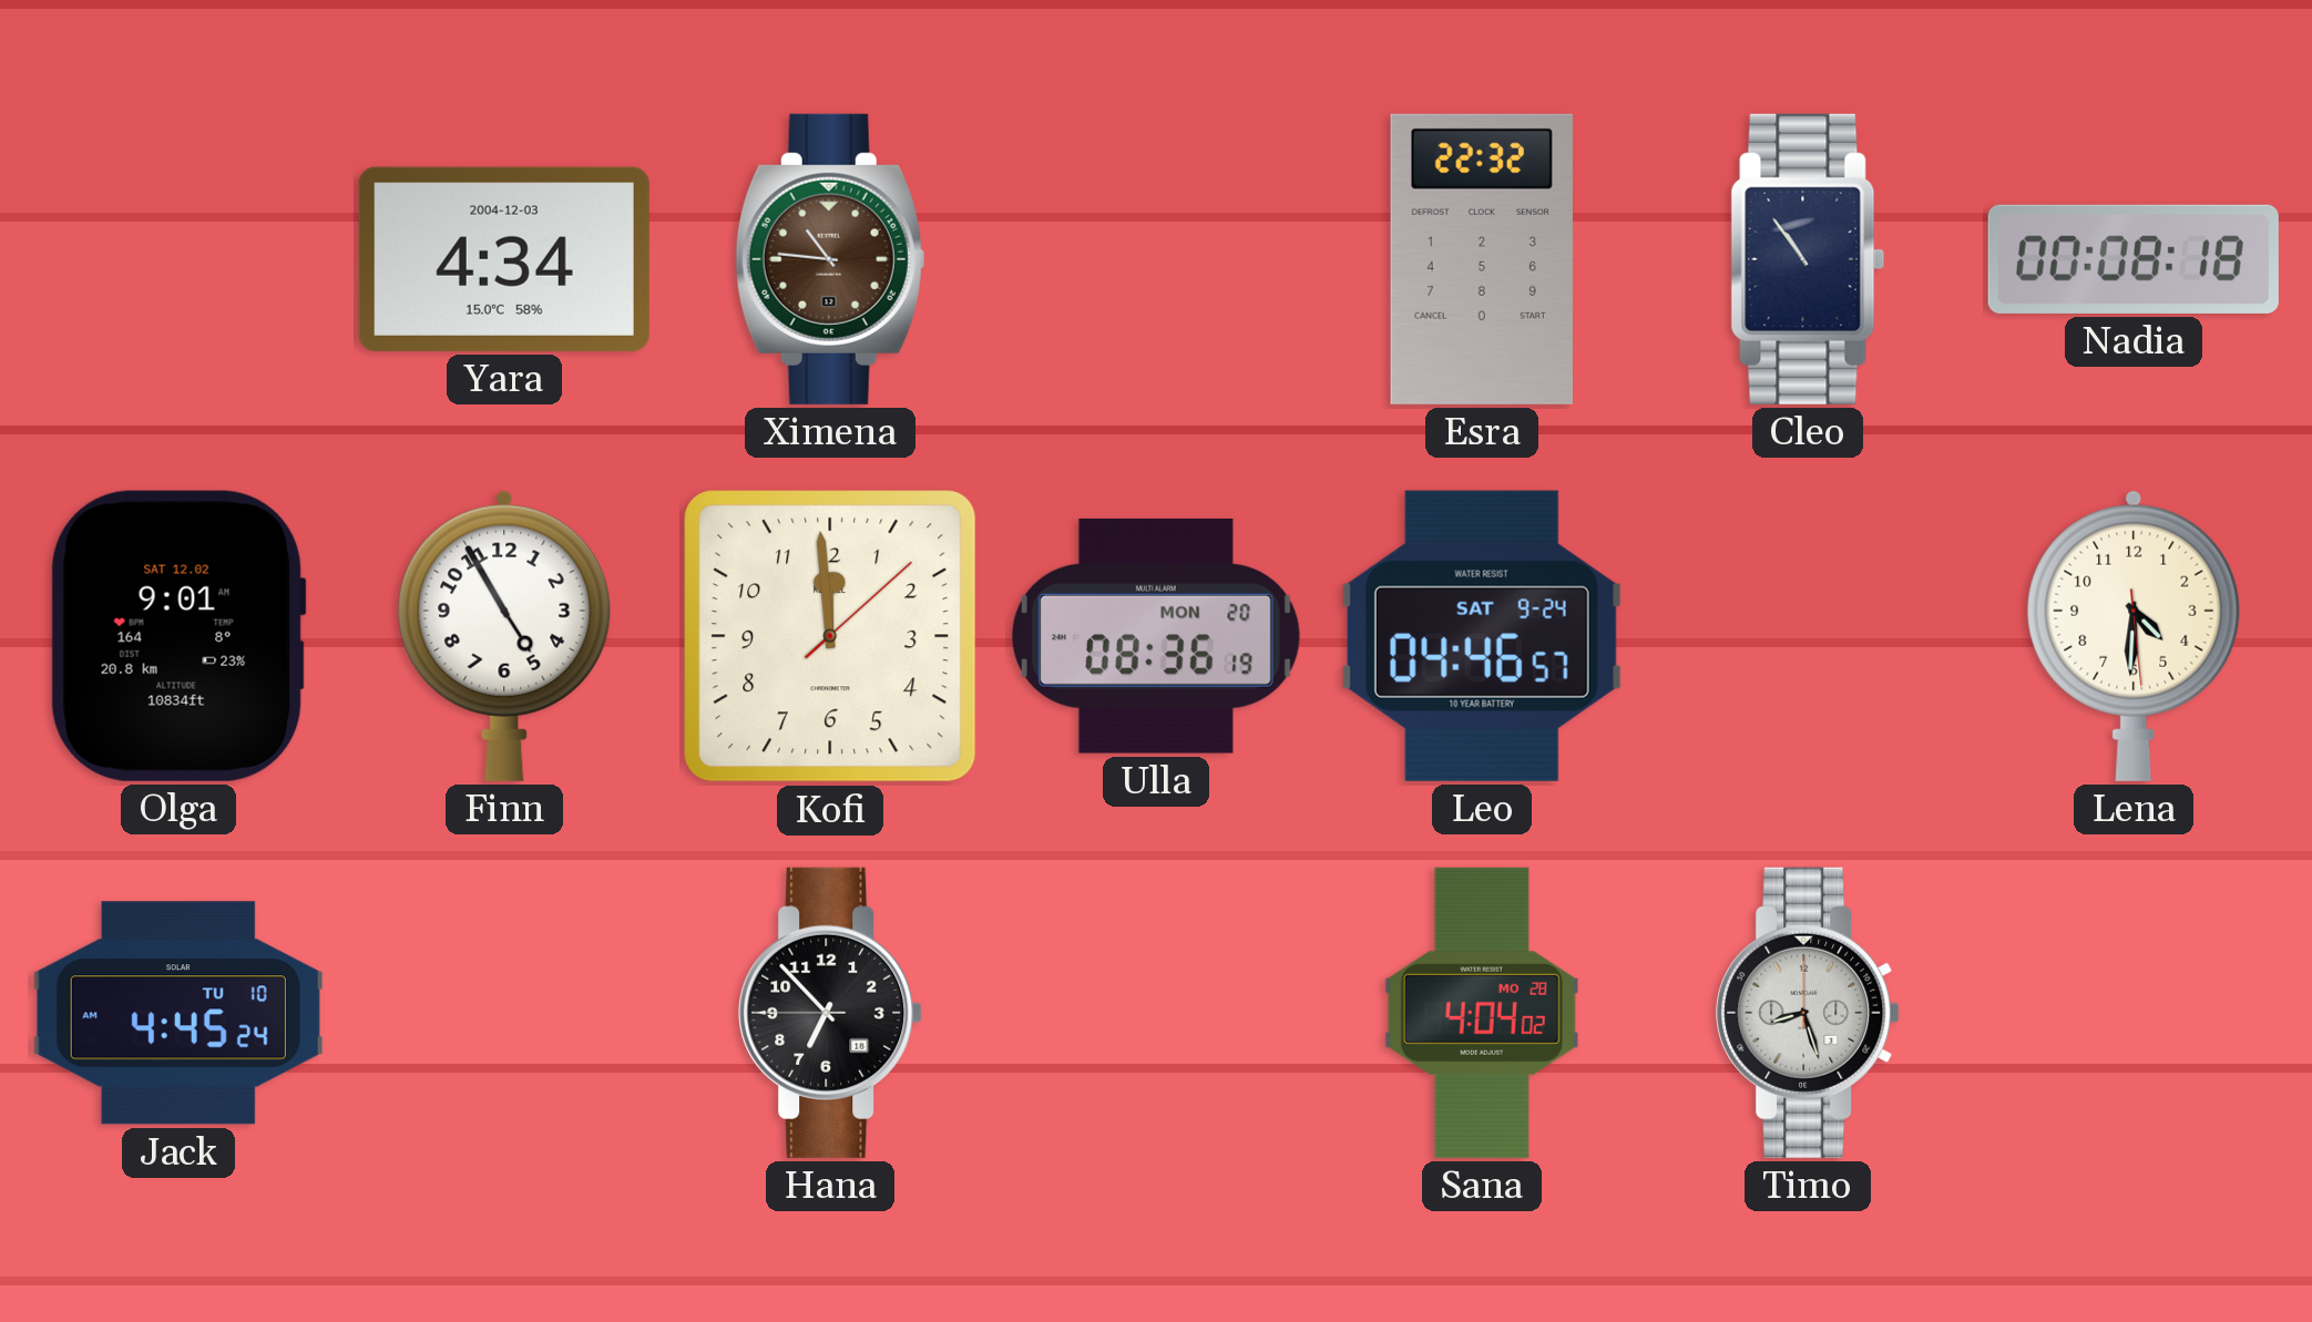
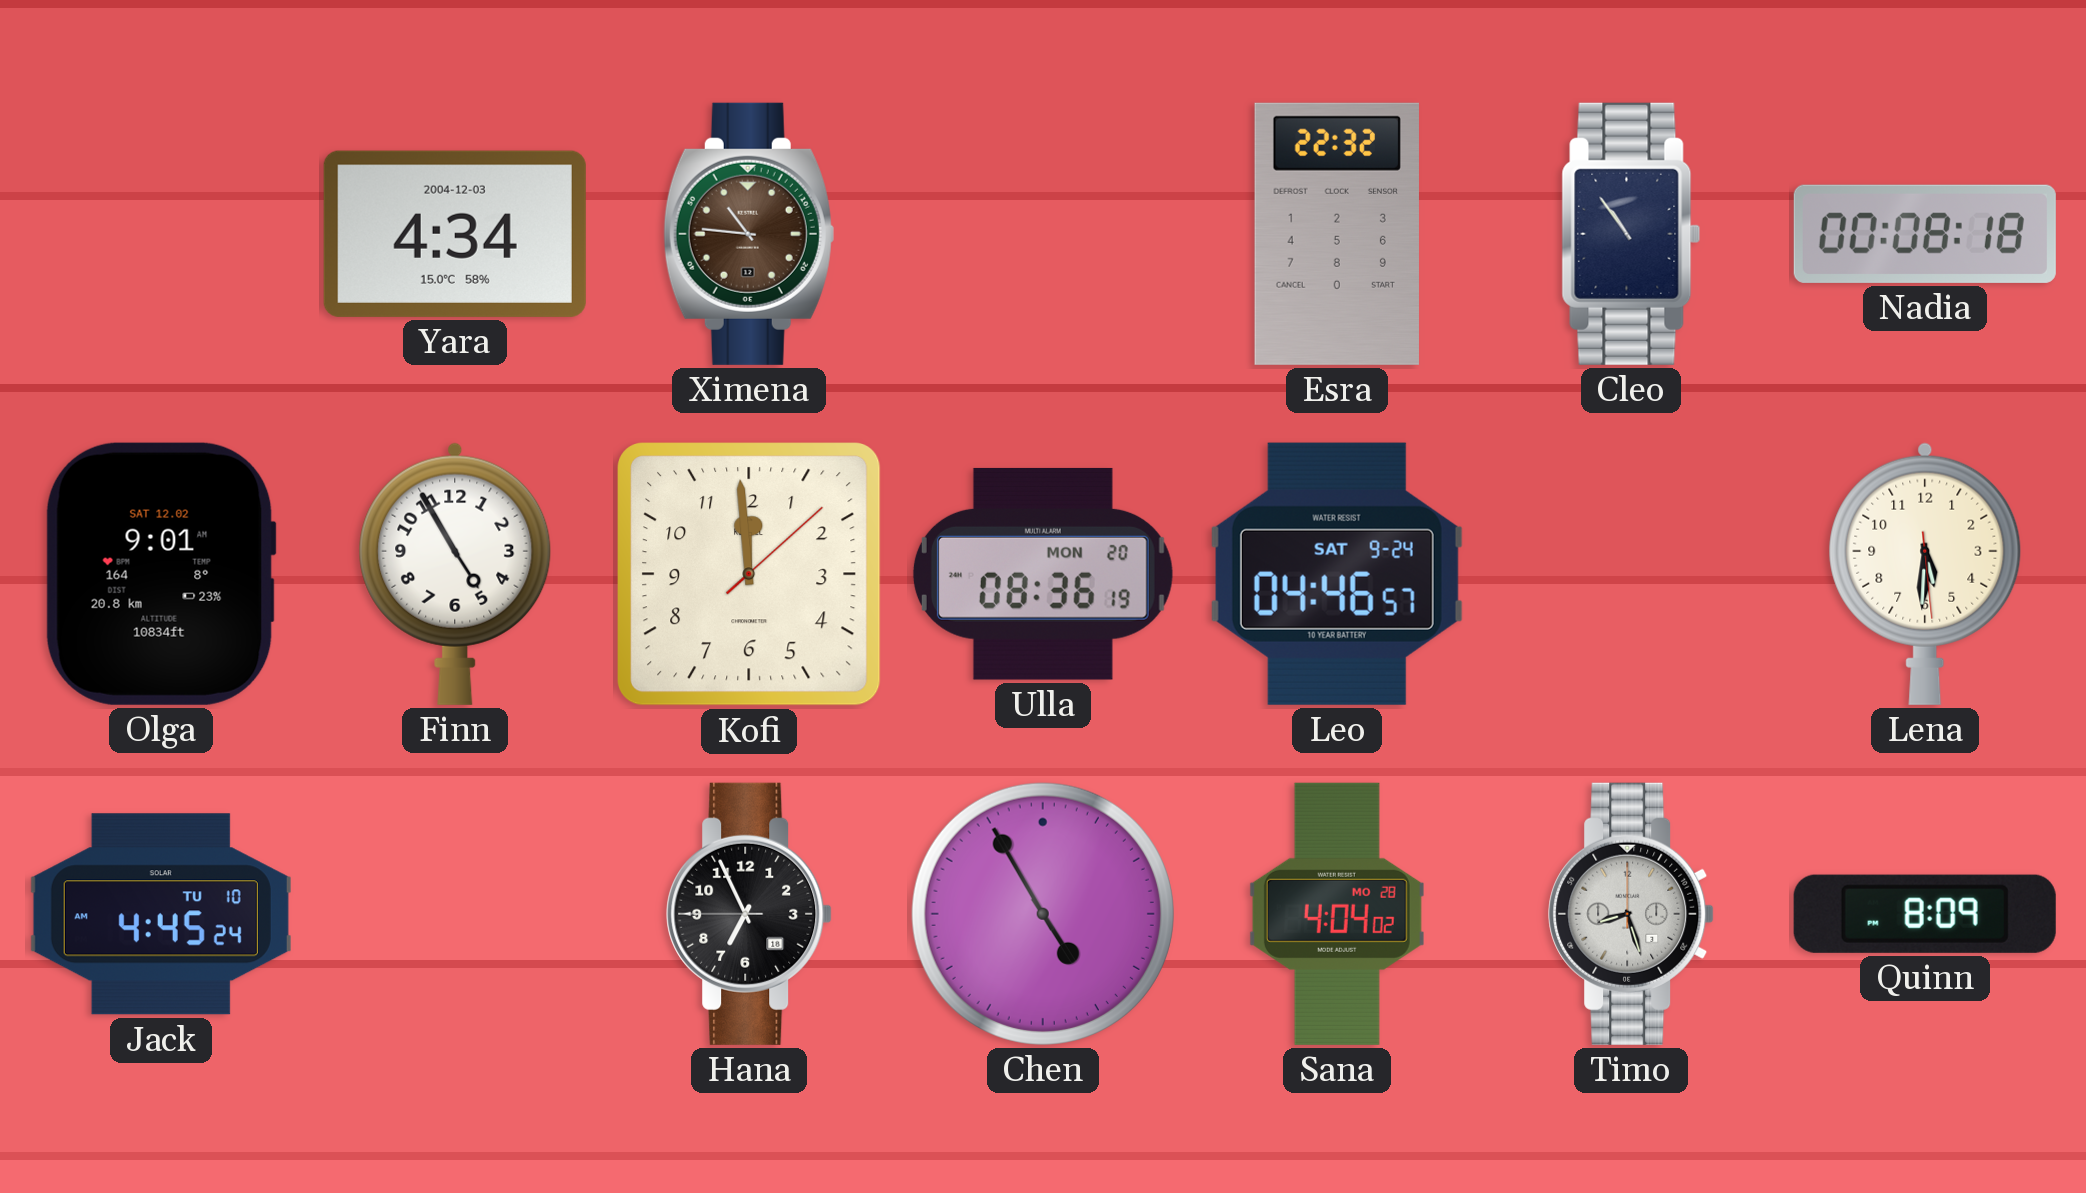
Lena: 4:30 -> 5:30
Hana: 6:52 -> 6:55
Chen: none -> 4:55
Quinn: none -> 8:09
